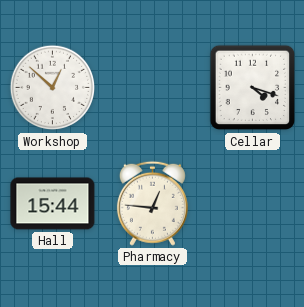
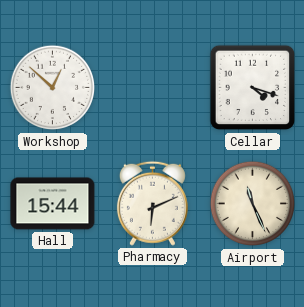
Pharmacy: 12:46 -> 6:11
Airport: none -> 11:26
